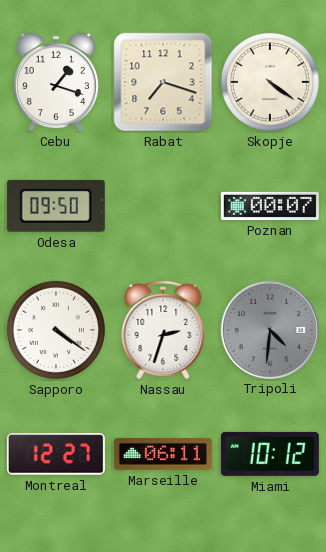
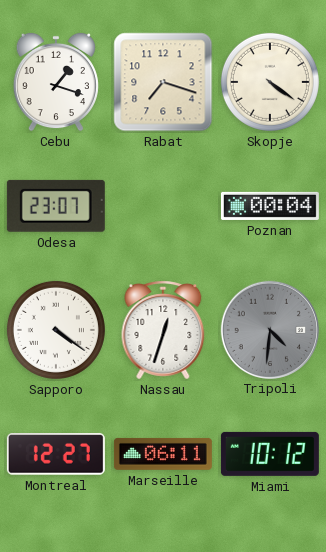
Odesa: 09:50 -> 23:07
Poznan: 00:07 -> 00:04
Nassau: 2:33 -> 12:33
